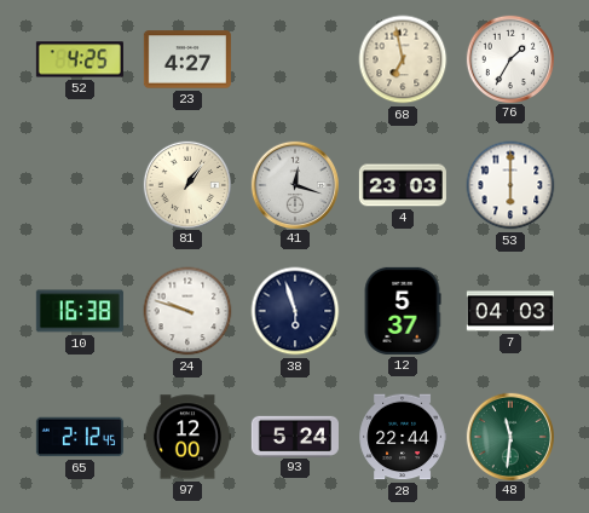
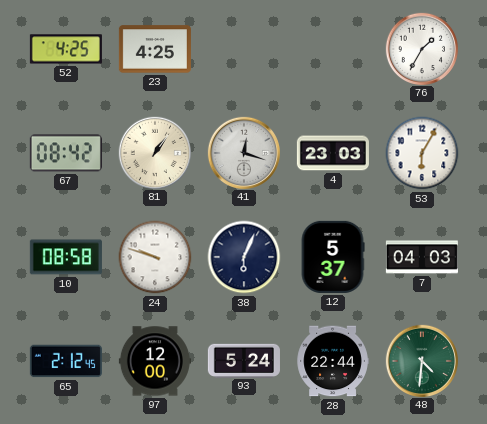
23: 4:27 -> 4:25
68: 6:58 -> none
67: none -> 08:42
53: 6:00 -> 6:05
10: 16:38 -> 08:58
38: 5:57 -> 6:04
48: 11:31 -> 4:31
